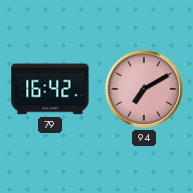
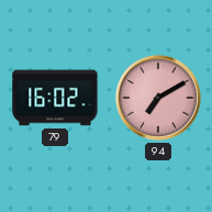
79: 16:42 -> 16:02
